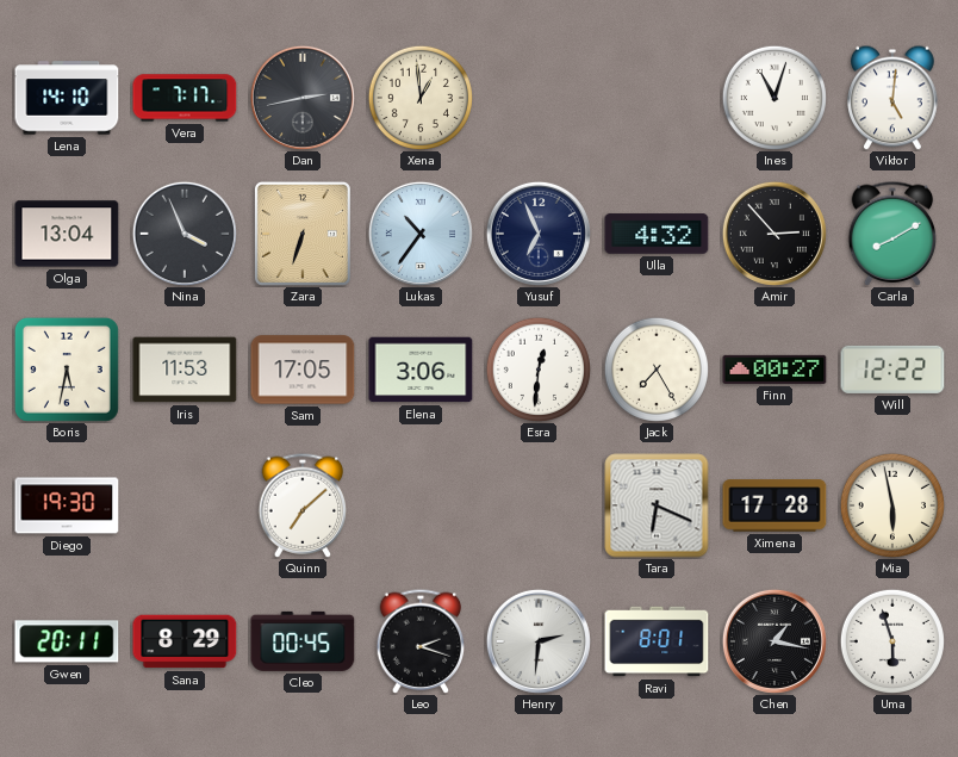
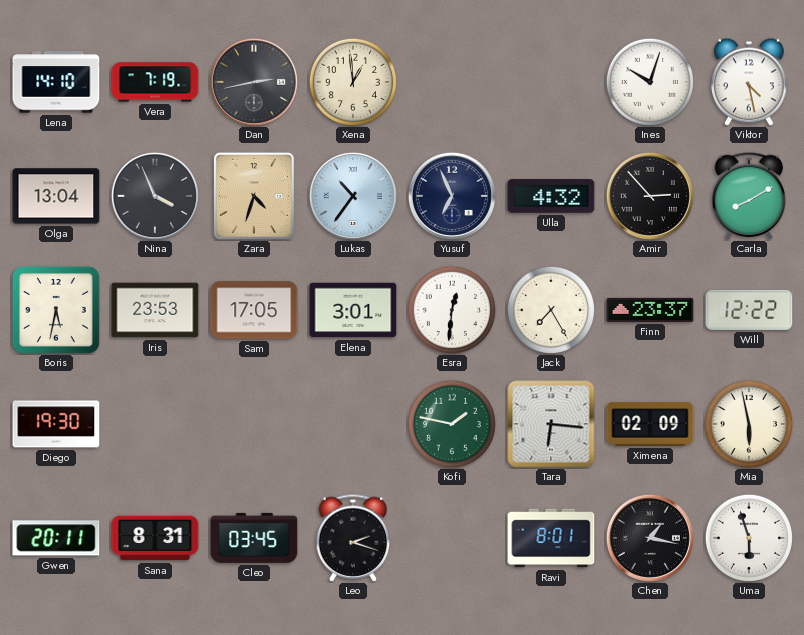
Vera: 7:17 -> 7:19
Ines: 11:03 -> 10:03
Viktor: 5:01 -> 4:28
Zara: 6:33 -> 4:33
Iris: 11:53 -> 23:53
Elena: 3:06 -> 3:01
Finn: 00:27 -> 23:37
Quinn: 7:08 -> none
Kofi: none -> 1:47
Tara: 6:19 -> 6:16
Ximena: 17:28 -> 02:09
Sana: 8:29 -> 8:31
Cleo: 00:45 -> 03:45
Henry: 2:31 -> none
